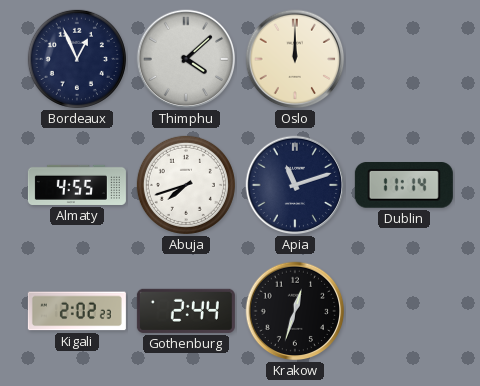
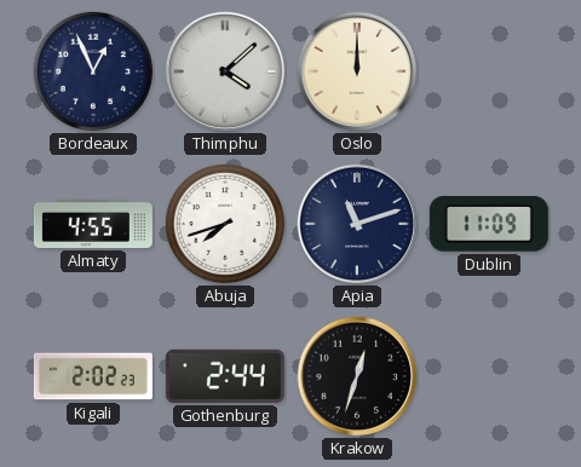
Dublin: 11:14 -> 11:09
